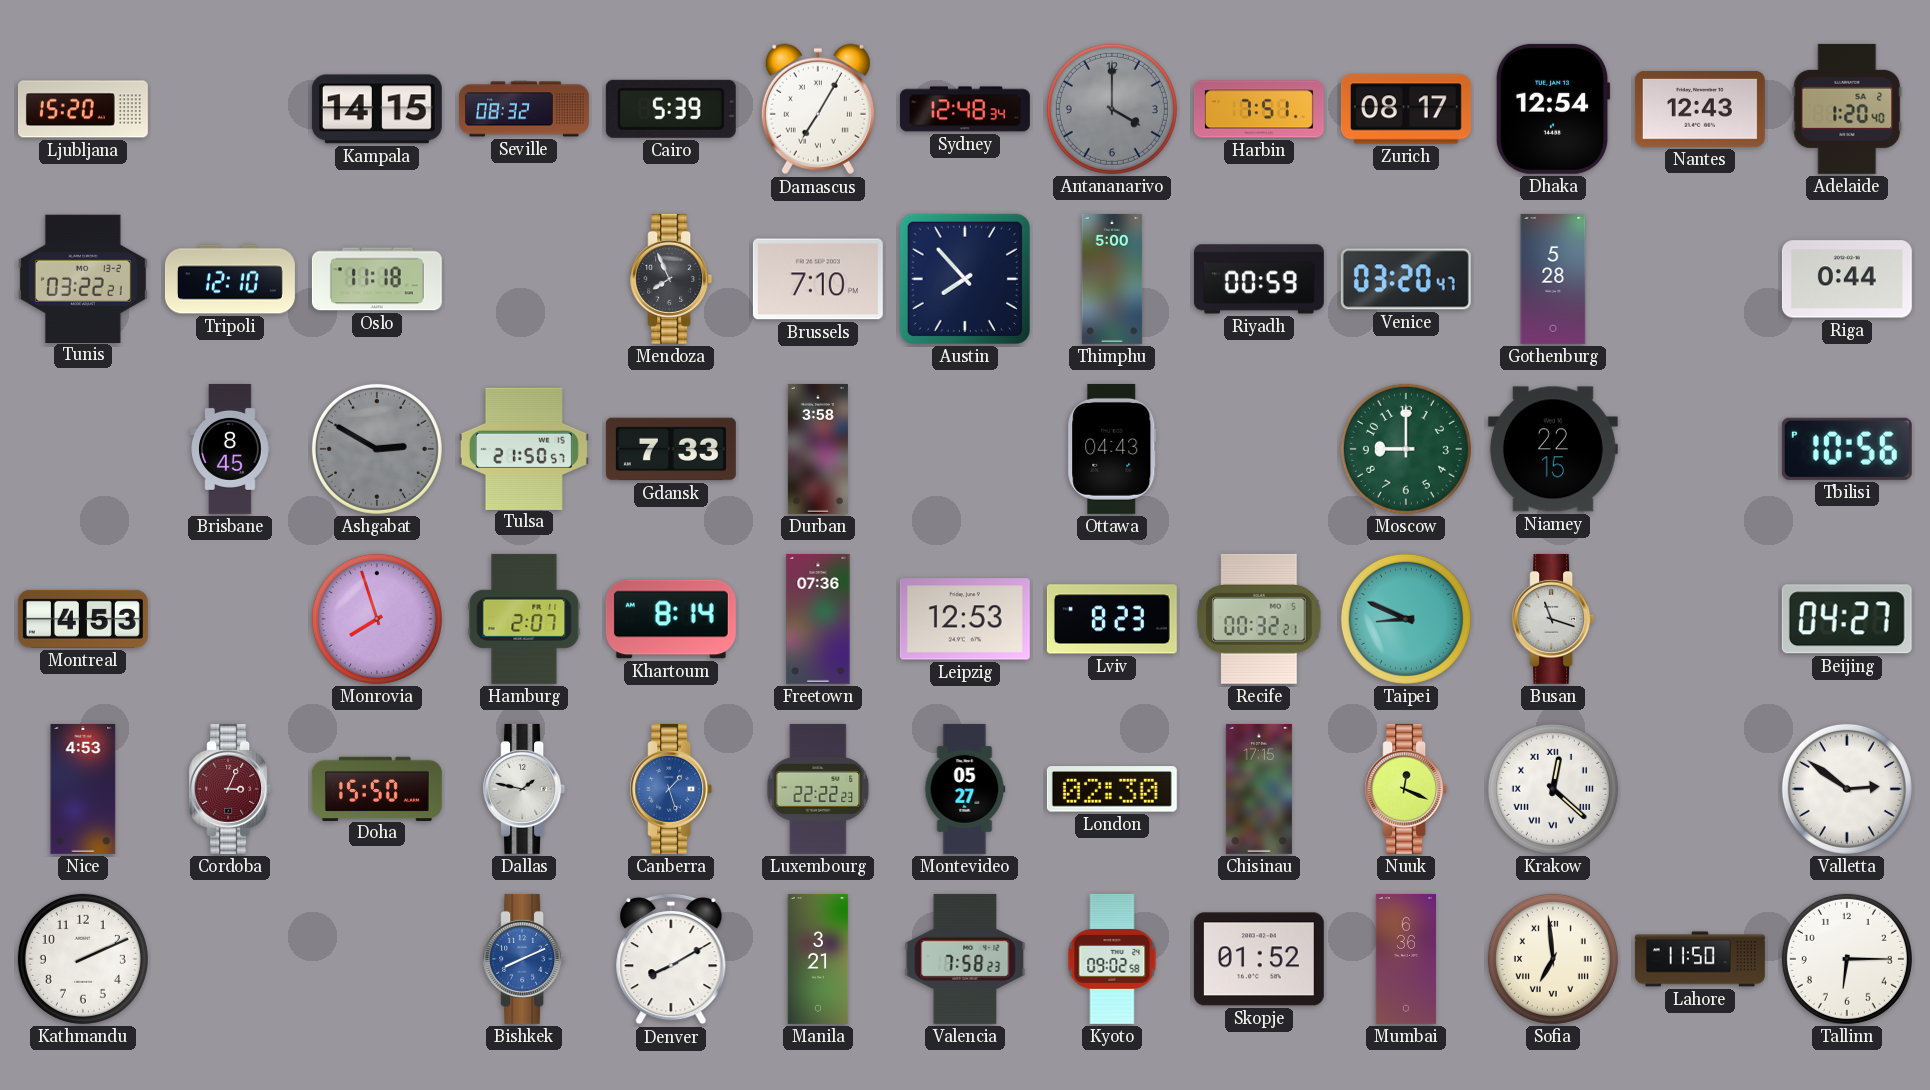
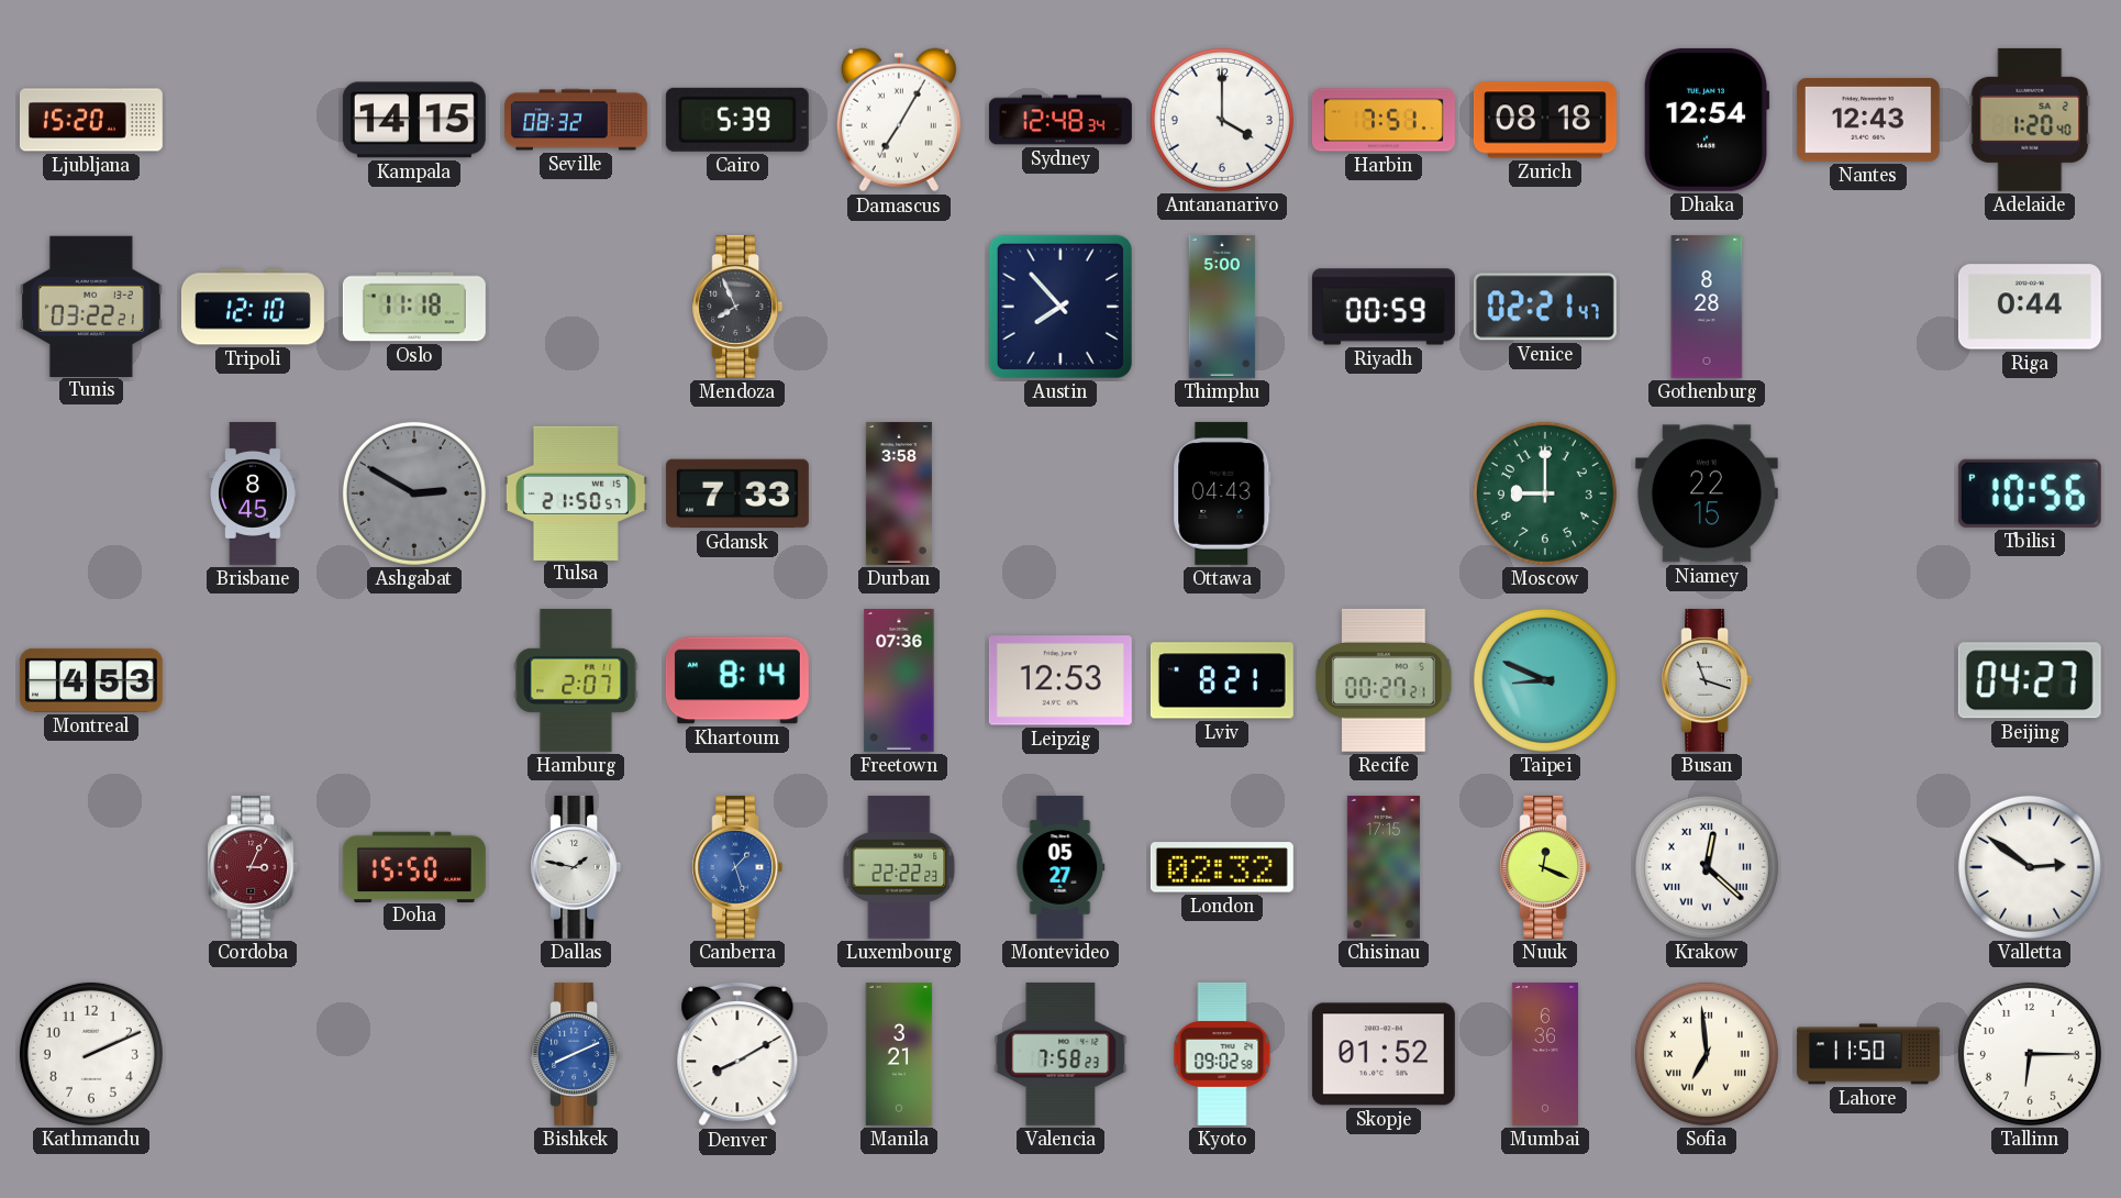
Antananarivo dial: grey -> white
Zurich: 08:17 -> 08:18
Brussels: 7:10 -> none
Venice: 03:20 -> 02:21
Gothenburg: 5:28 -> 8:28
Monrovia: 7:57 -> none
Lviv: 8:23 -> 8:21
Recife: 00:32 -> 00:27
Nice: 4:53 -> none
London: 02:30 -> 02:32
